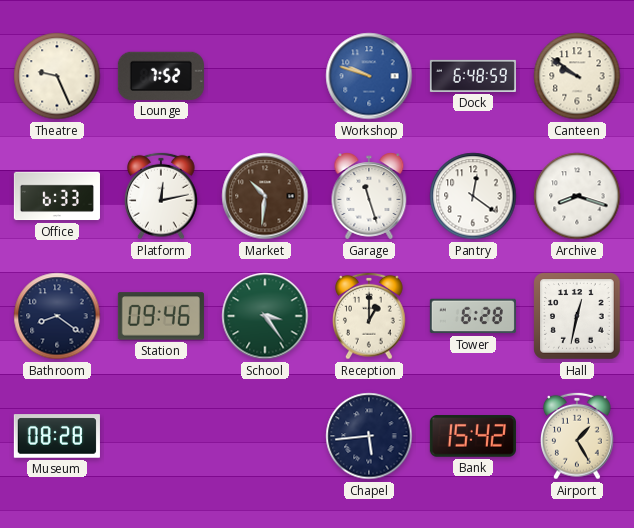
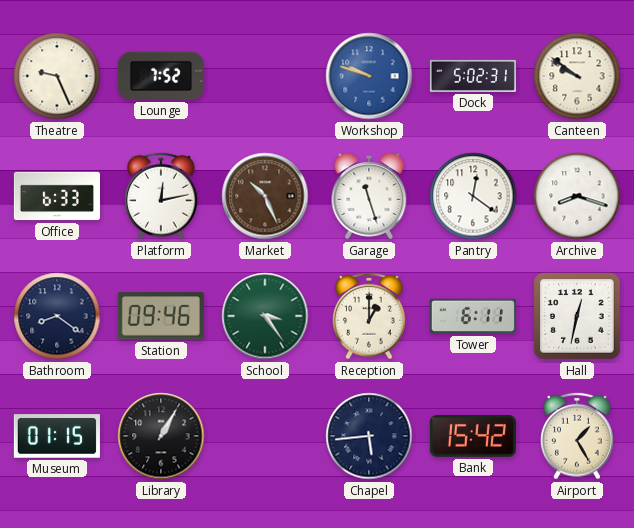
Dock: 6:48 -> 5:02
Market: 10:31 -> 10:26
Tower: 6:28 -> 6:11
Museum: 08:28 -> 01:15
Library: none -> 1:05
